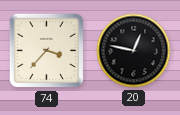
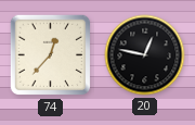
74: 3:37 -> 12:37
